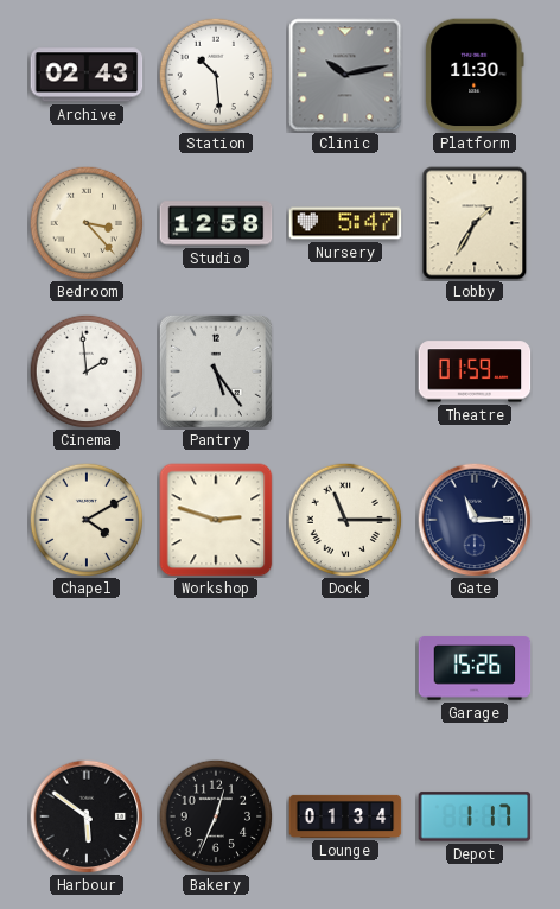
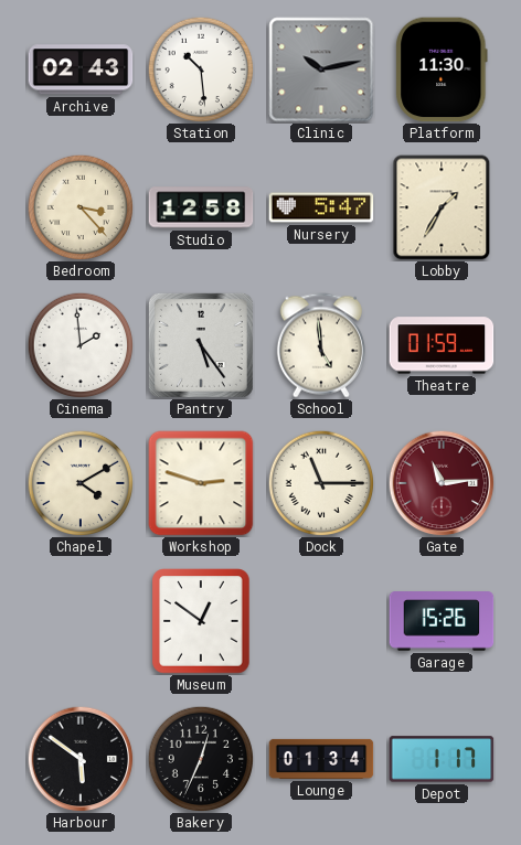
School: none -> 4:59
Gate: 11:15 -> 11:14
Gate dial: navy -> burgundy
Museum: none -> 12:51
